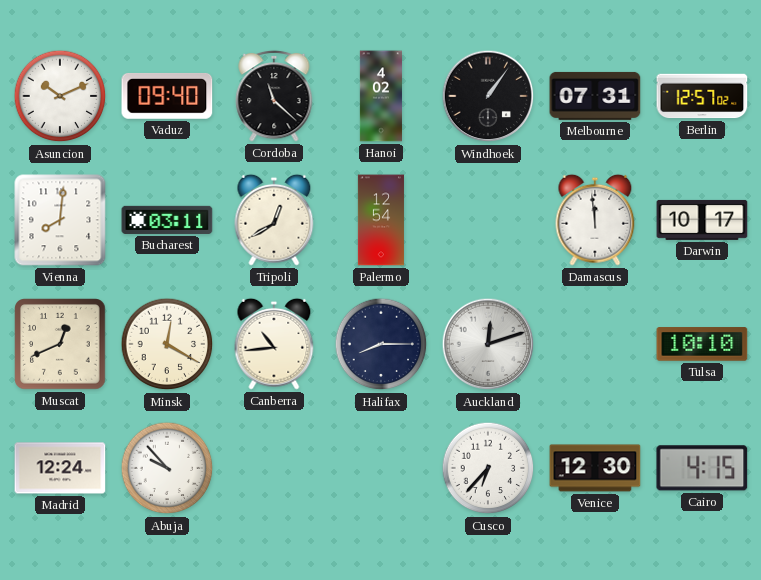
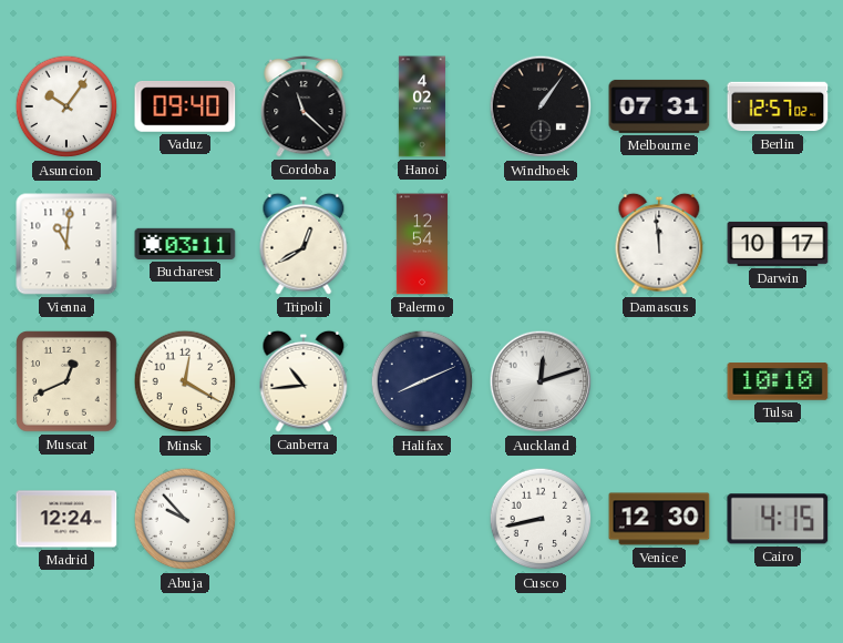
Asuncion: 10:11 -> 10:06
Vienna: 8:01 -> 11:01
Halifax: 8:15 -> 8:11
Cusco: 6:37 -> 8:43
